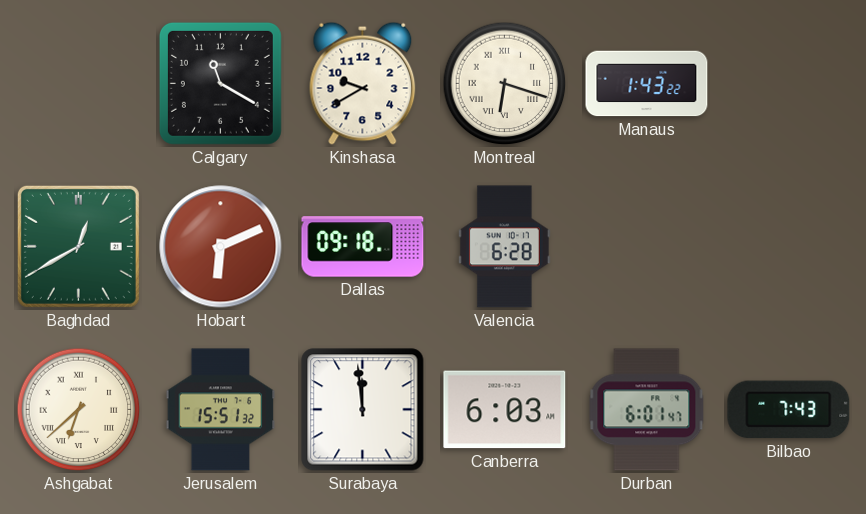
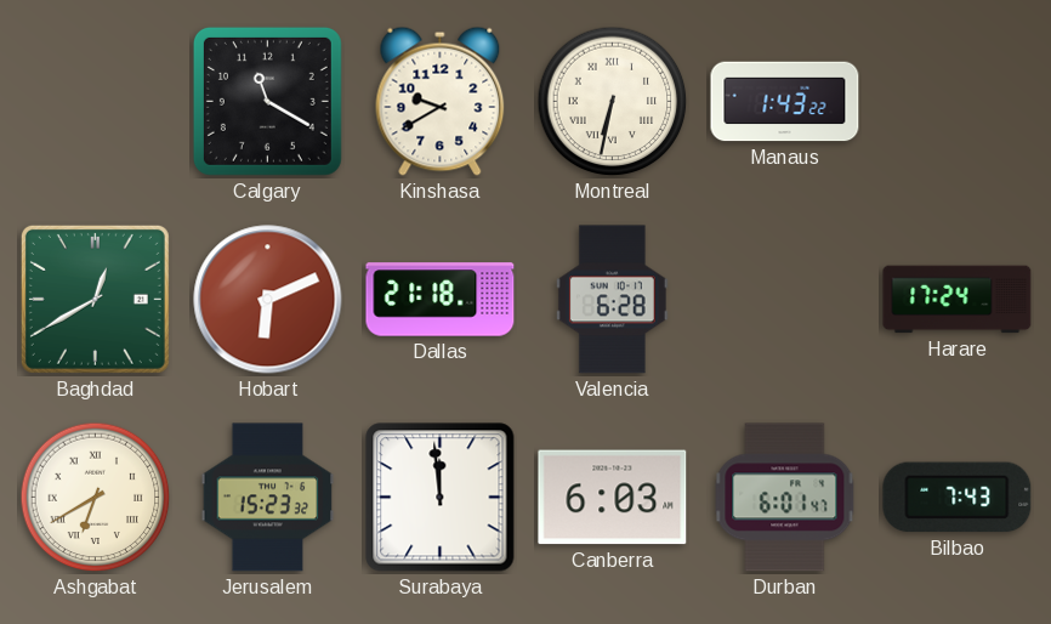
Montreal: 6:18 -> 6:32
Dallas: 09:18 -> 21:18
Harare: none -> 17:24
Ashgabat: 6:38 -> 6:40
Jerusalem: 15:51 -> 15:23
